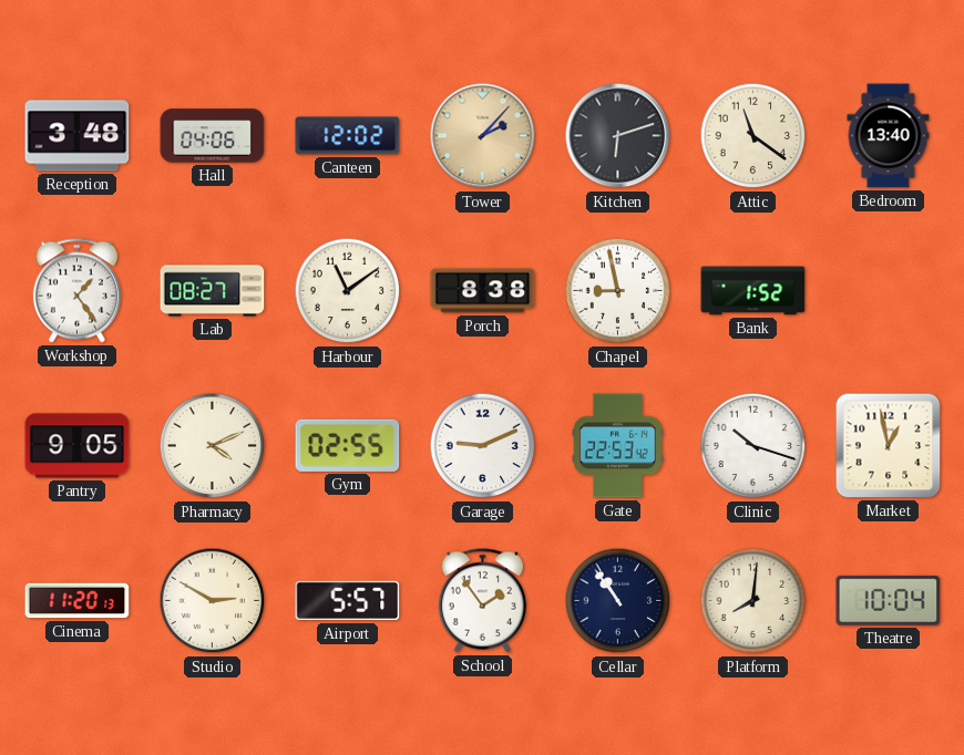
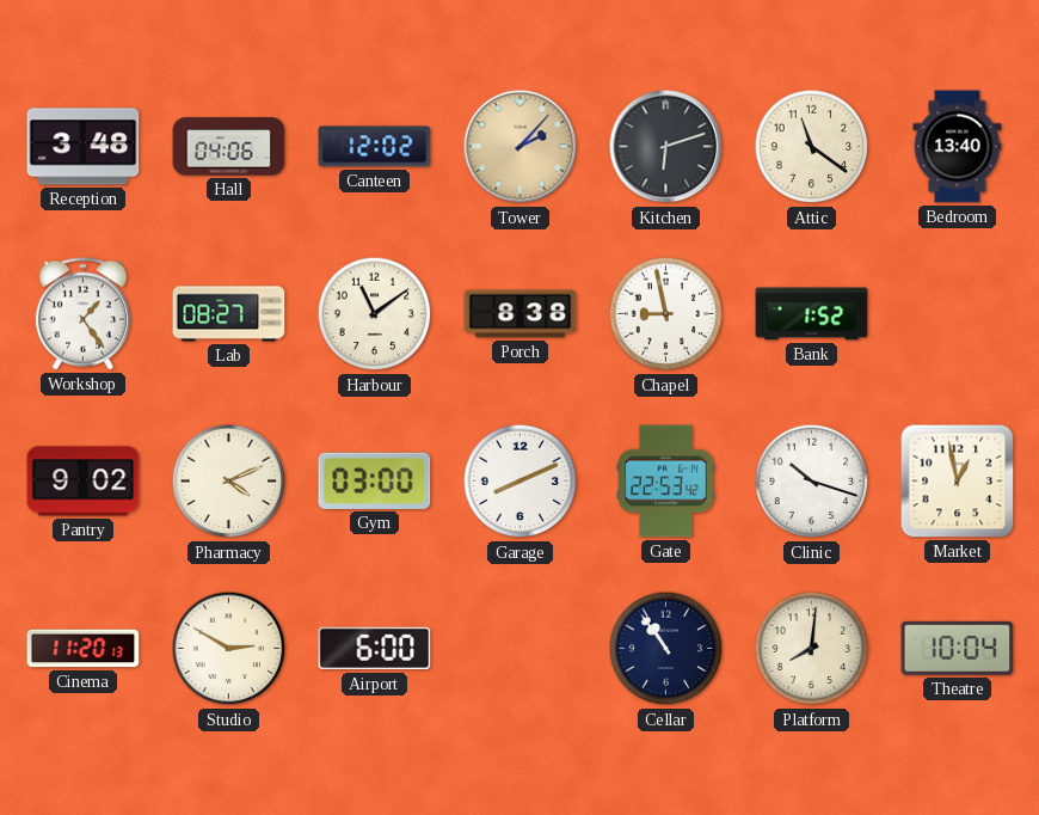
Pantry: 9:05 -> 9:02
Gym: 02:55 -> 03:00
Garage: 9:11 -> 8:11
Airport: 5:57 -> 6:00
School: 1:54 -> none
